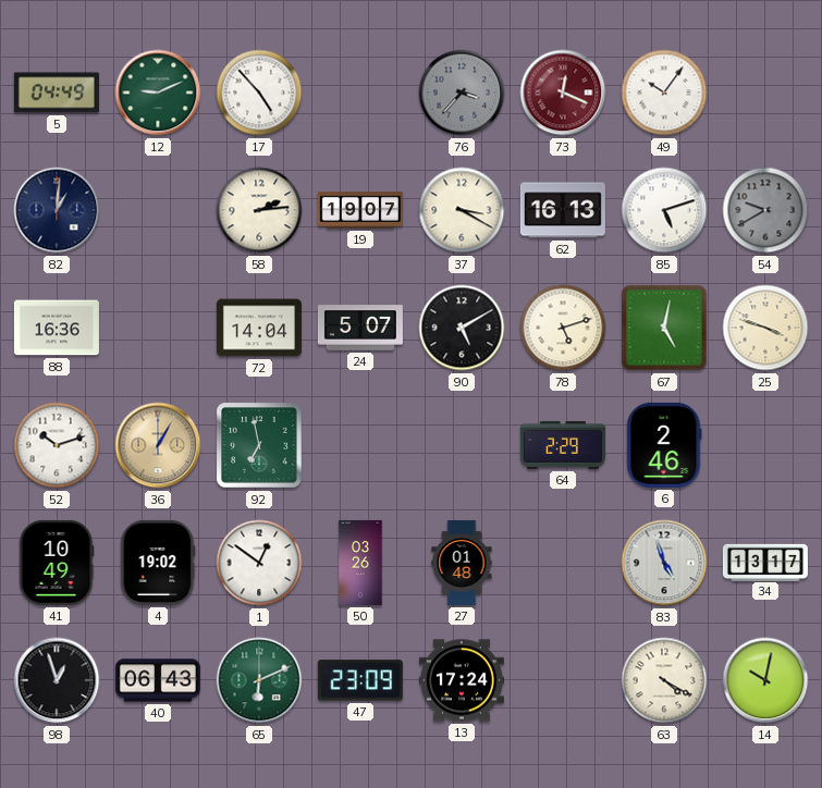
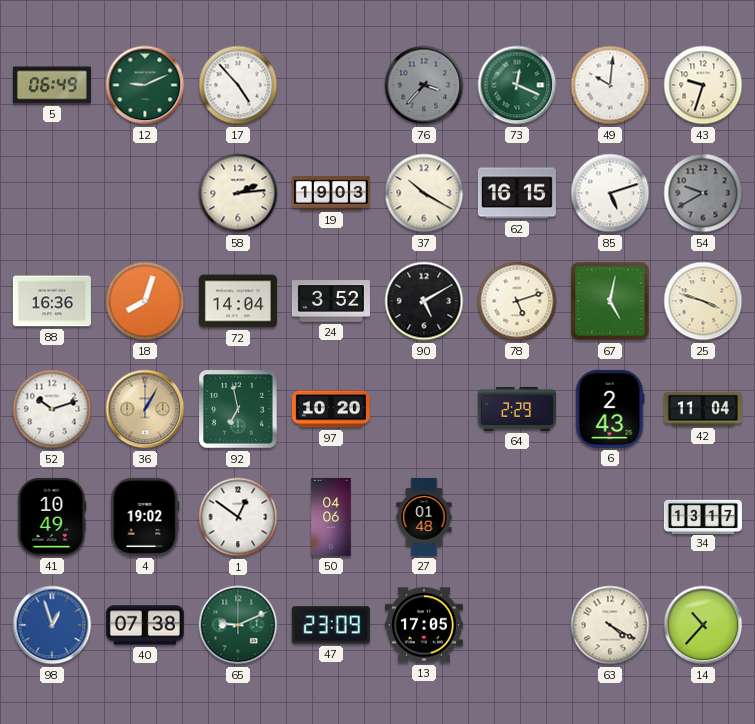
5: 04:49 -> 06:49
73 dial: burgundy -> green
49: 10:06 -> 10:01
43: none -> 9:33
82: 1:01 -> none
19: 19:07 -> 19:03
37: 3:20 -> 10:20
62: 16:13 -> 16:15
18: none -> 8:03
24: 5:07 -> 3:52
97: none -> 10:20
6: 2:46 -> 2:43
42: none -> 11:04
50: 03:26 -> 04:06
83: 4:57 -> none
98 dial: black -> blue
40: 06:43 -> 07:38
65: 6:11 -> 9:11
13: 17:24 -> 17:05
14: 10:02 -> 10:37
